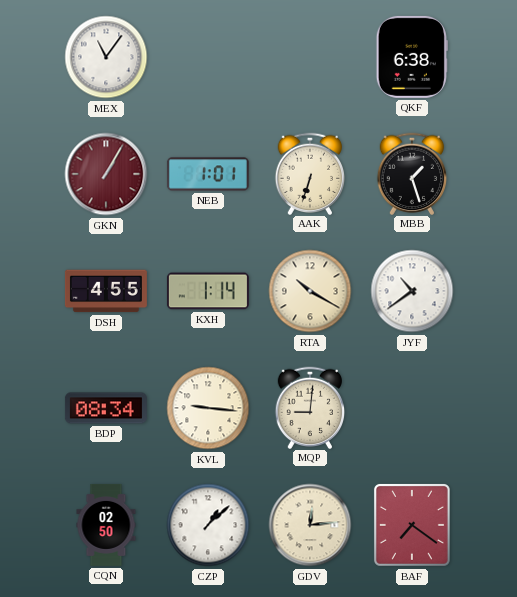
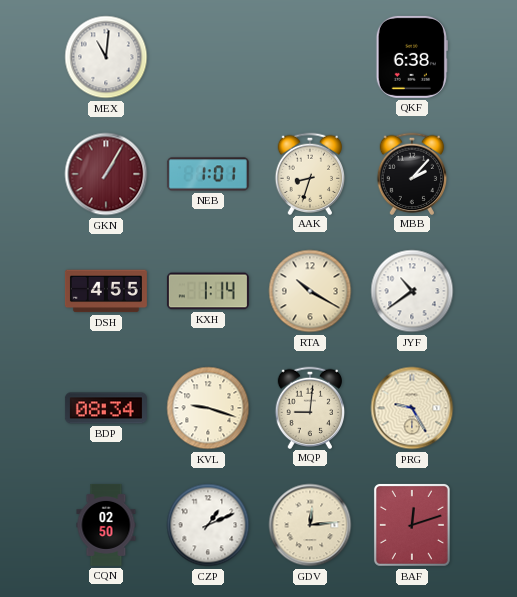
MEX: 11:06 -> 11:01
AAK: 6:33 -> 8:33
MBB: 1:27 -> 2:07
KVL: 9:16 -> 9:18
PRG: none -> 9:25
CZP: 1:08 -> 1:11
BAF: 7:21 -> 12:12
